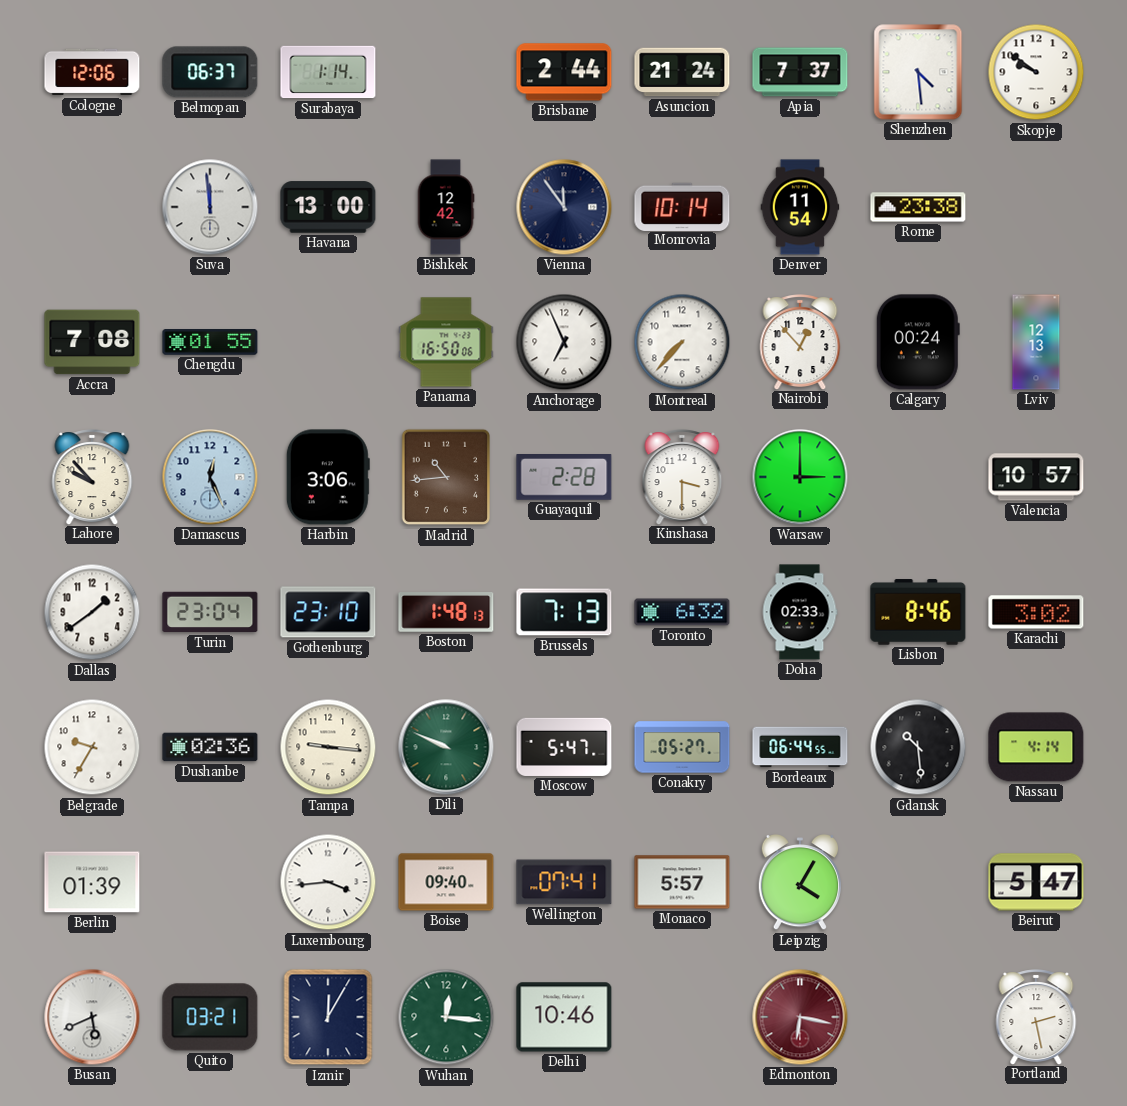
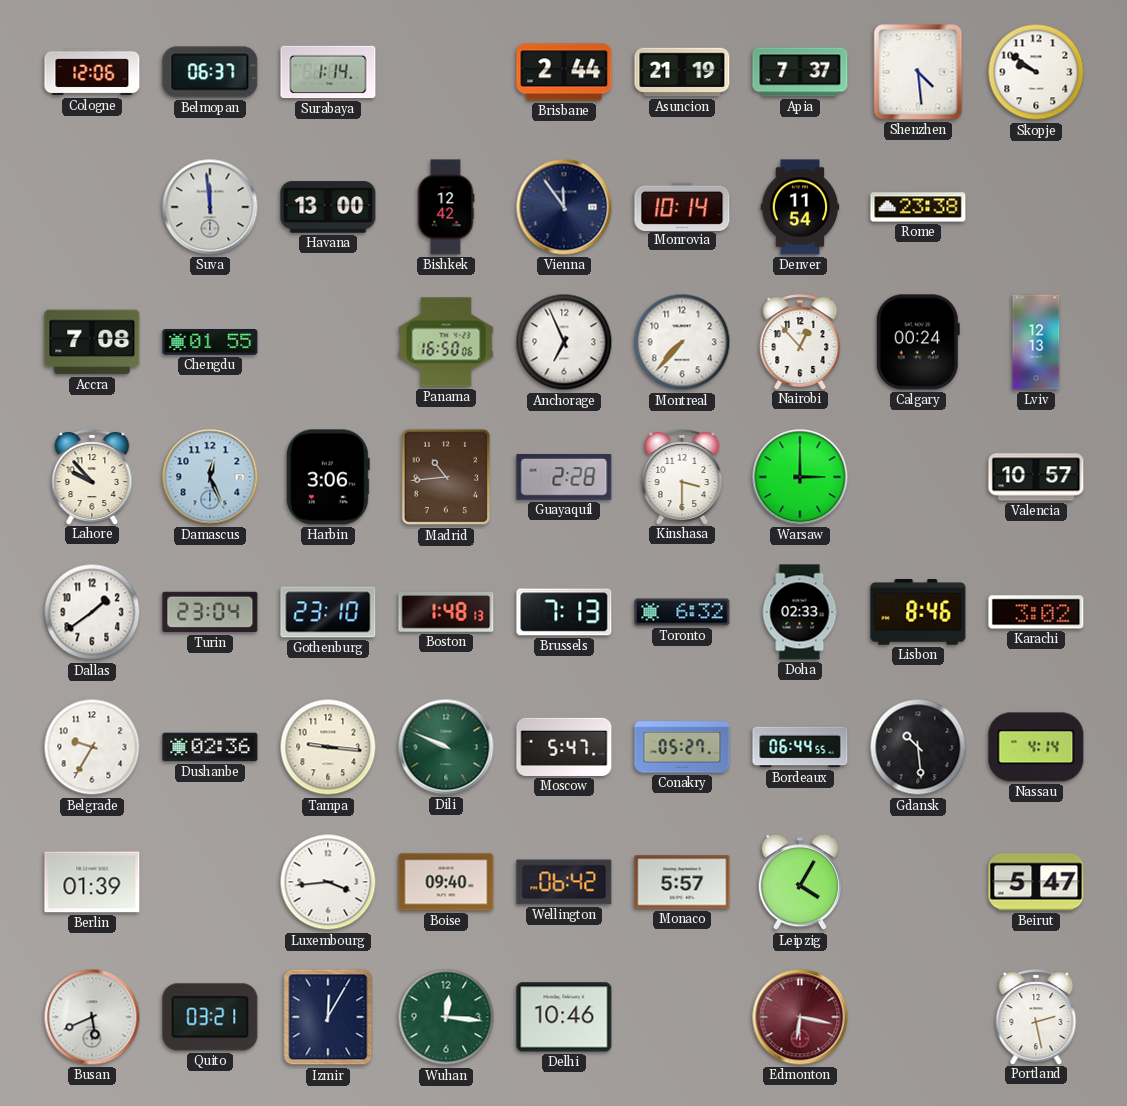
Asuncion: 21:24 -> 21:19
Wellington: 07:41 -> 06:42
